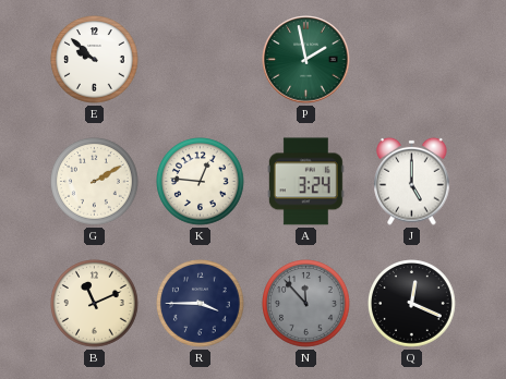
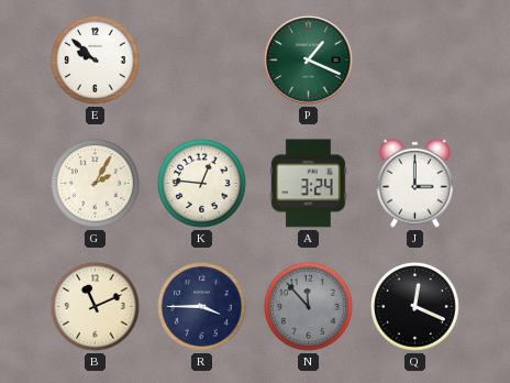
P: 1:58 -> 1:19
G: 2:10 -> 2:05
J: 5:00 -> 3:00
